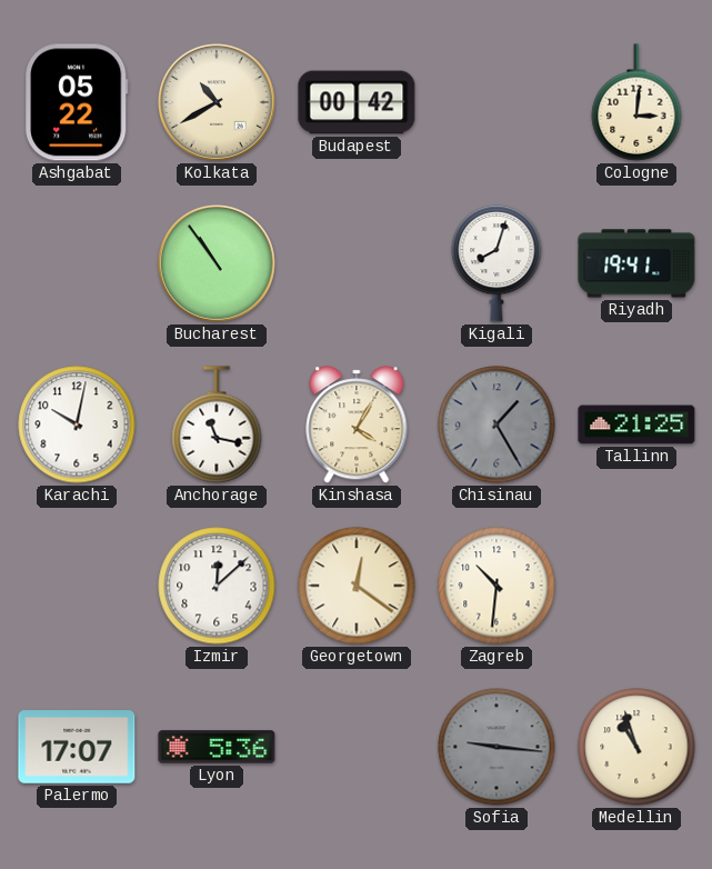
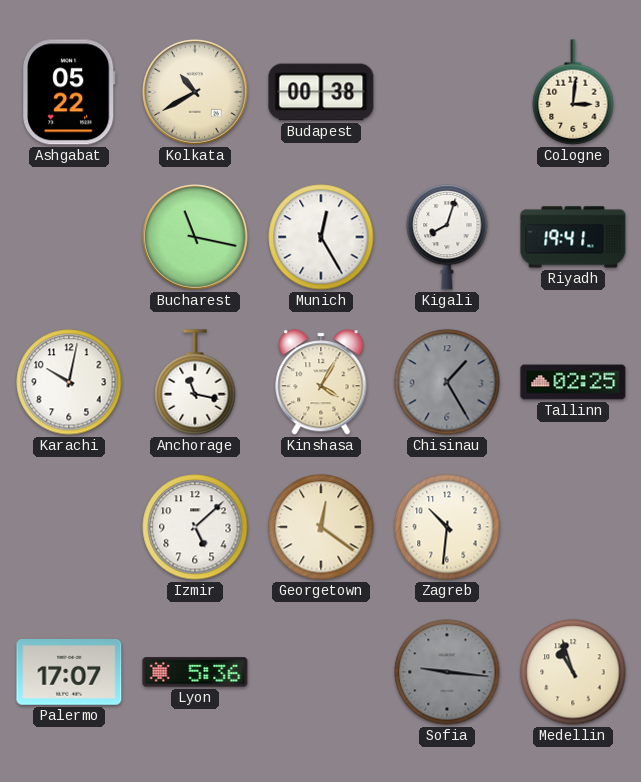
Budapest: 00:42 -> 00:38
Bucharest: 10:54 -> 11:17
Munich: none -> 12:25
Tallinn: 21:25 -> 02:25
Izmir: 12:08 -> 5:08
